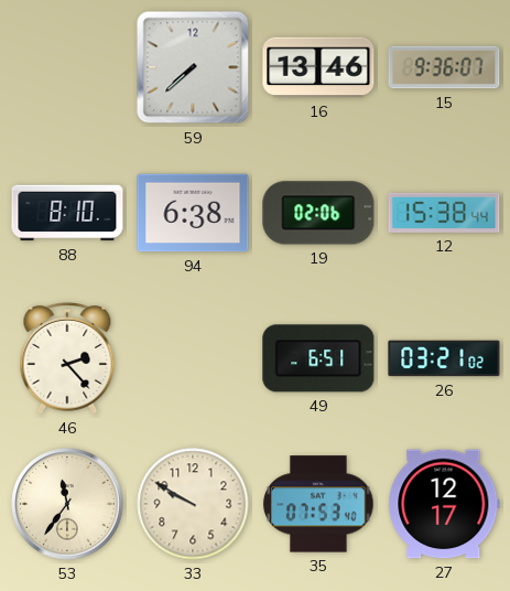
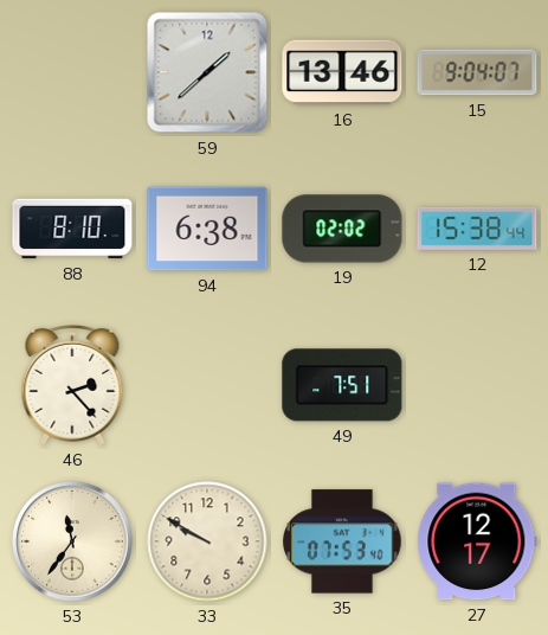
59: 7:38 -> 1:38
15: 9:36 -> 9:04
19: 02:06 -> 02:02
49: 6:51 -> 7:51
26: 03:21 -> none
